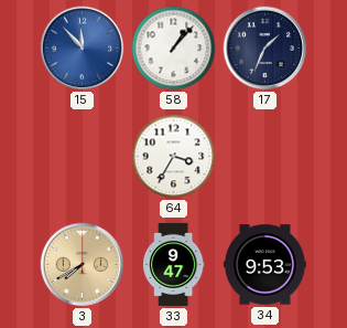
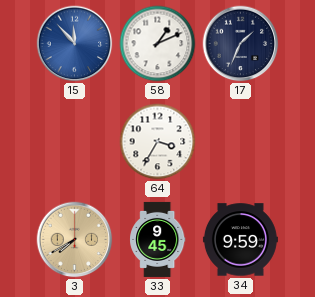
58: 1:07 -> 1:11
33: 9:47 -> 9:45
34: 9:53 -> 9:59
